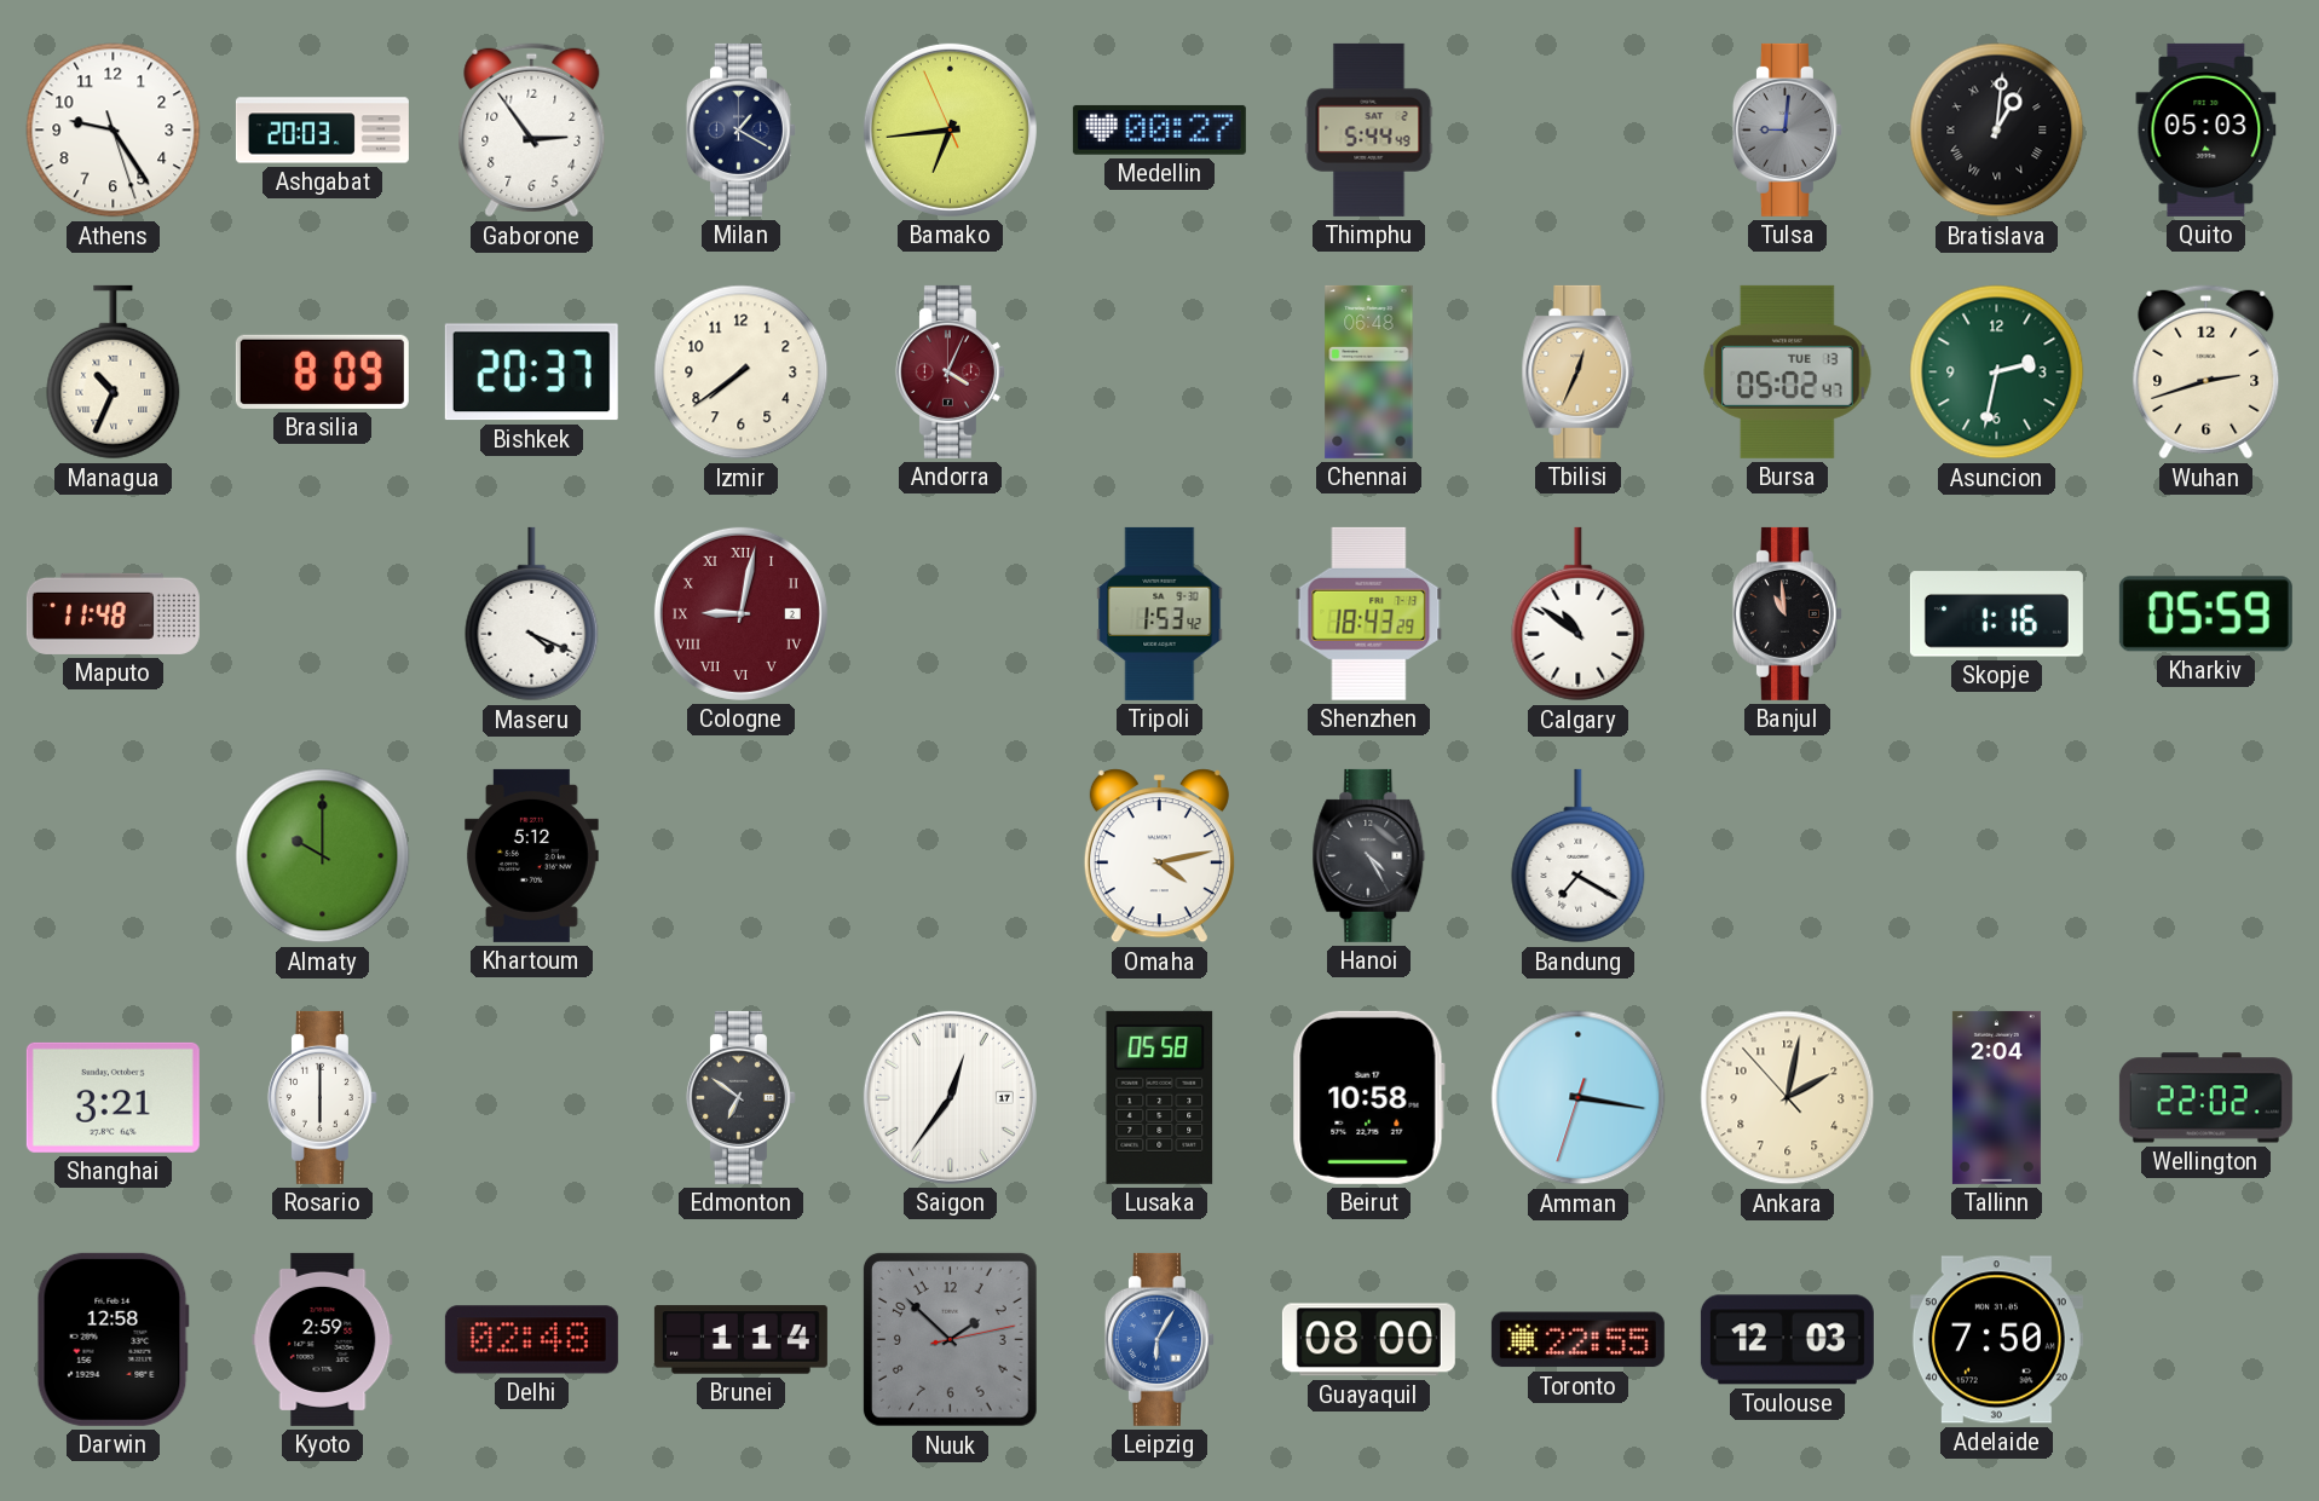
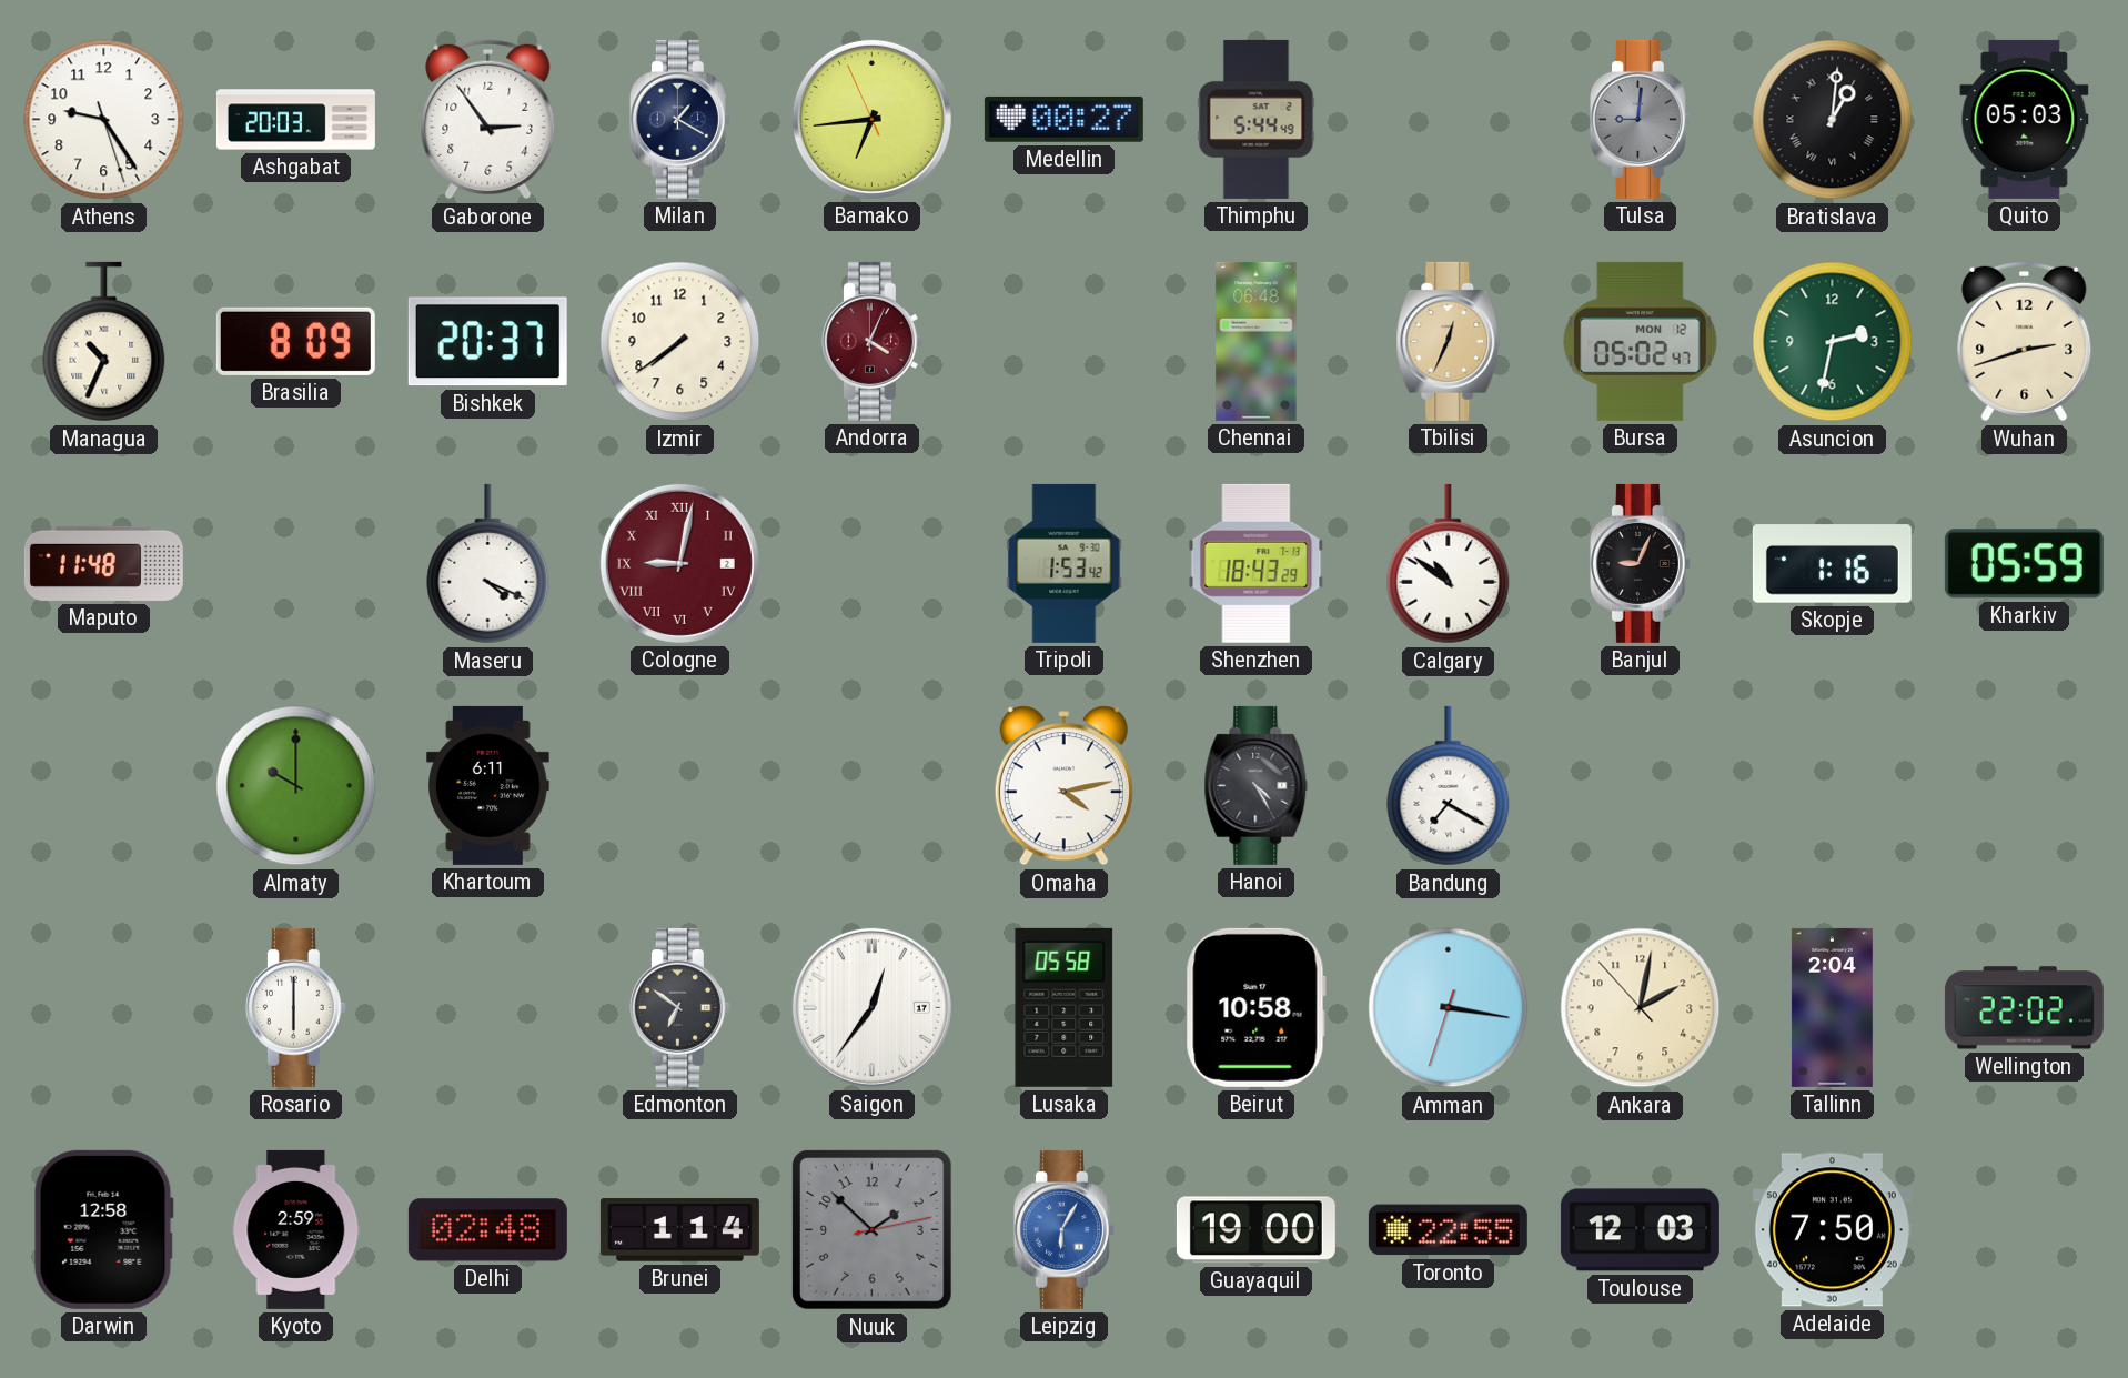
Bursa date: TUE 13 -> MON 12
Banjul: 10:59 -> 9:04
Khartoum: 5:12 -> 6:11
Shanghai: 3:21 -> none
Guayaquil: 08:00 -> 19:00
